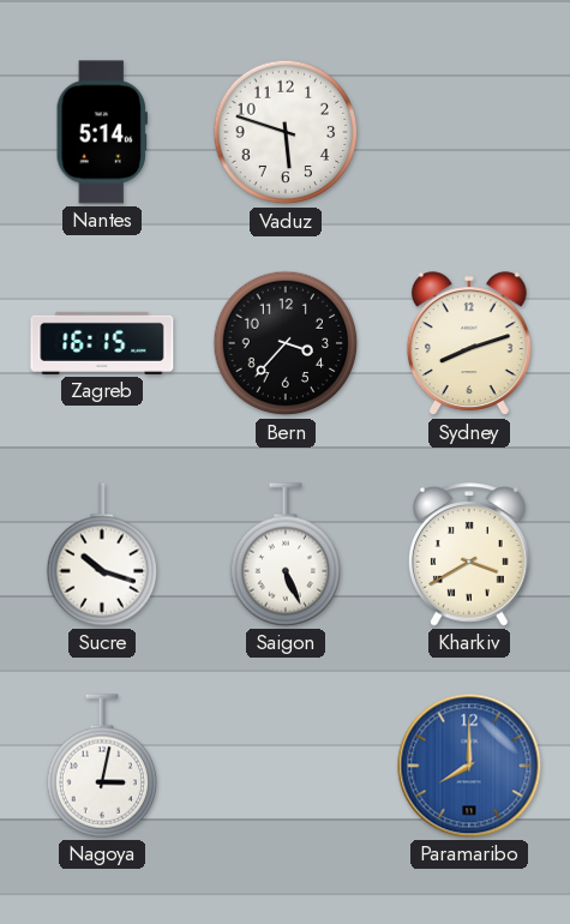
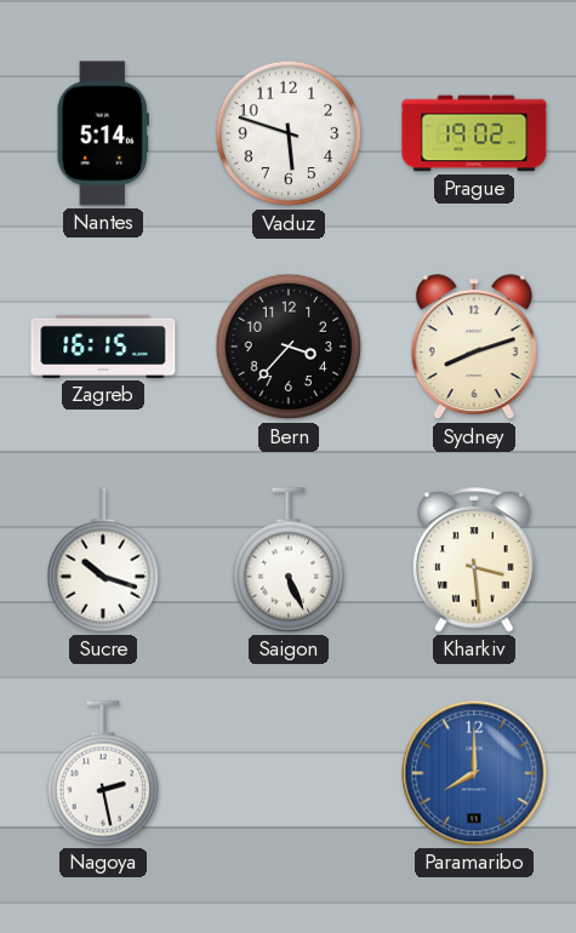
Prague: none -> 19:02
Kharkiv: 3:40 -> 3:29
Nagoya: 3:02 -> 2:28
